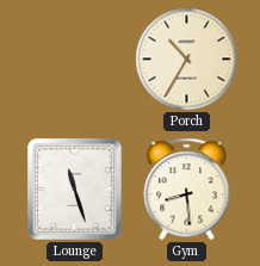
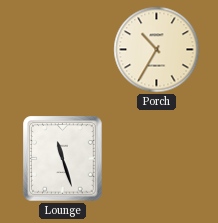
Gym: 8:29 -> none
